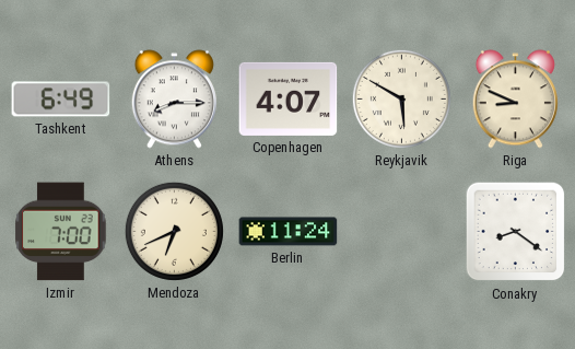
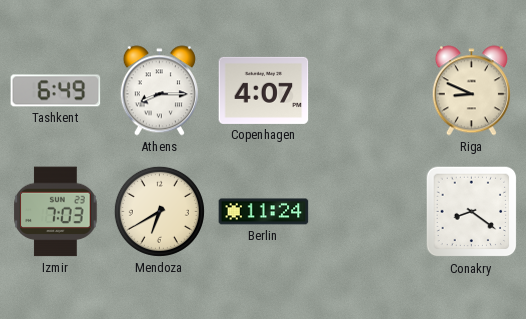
Reykjavik: 5:50 -> none
Izmir: 7:00 -> 7:03
Mendoza: 6:41 -> 6:40
